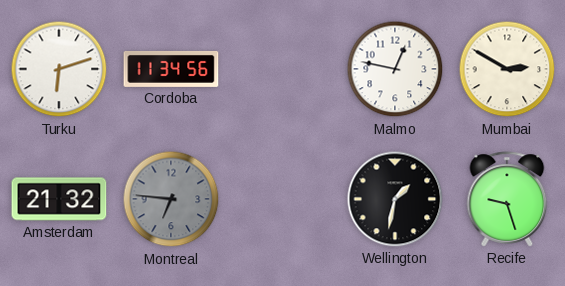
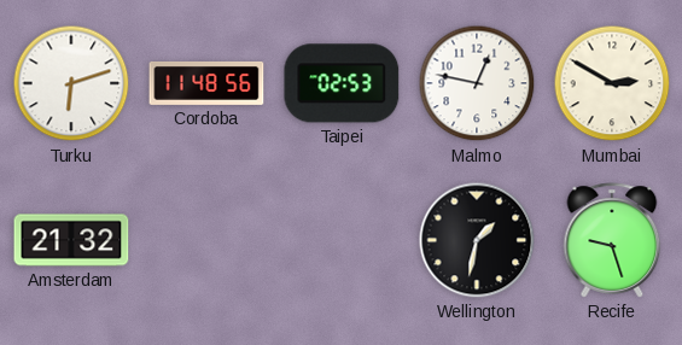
Cordoba: 11:34 -> 11:48
Taipei: none -> 02:53
Montreal: 6:46 -> none
